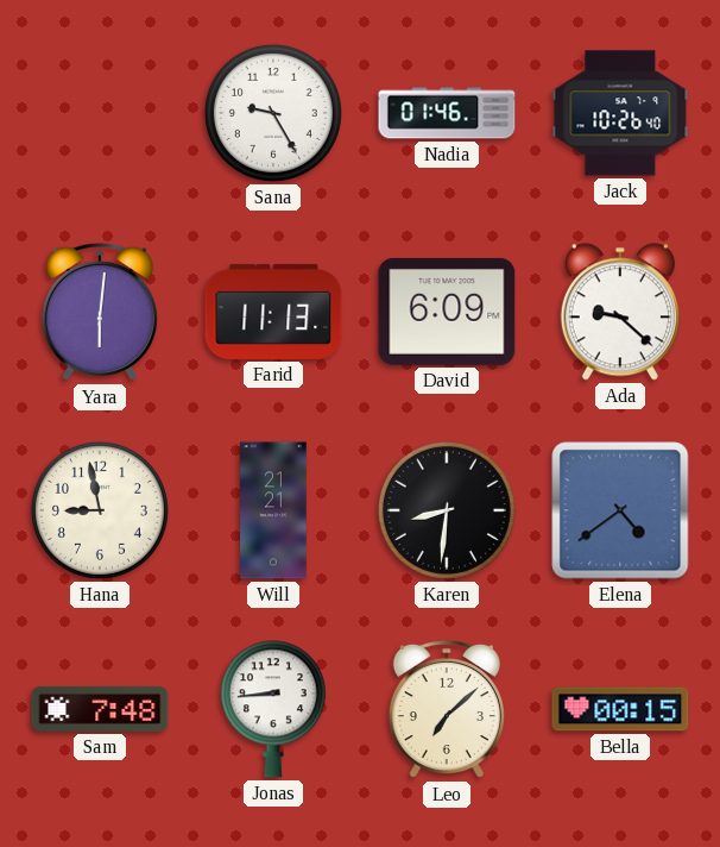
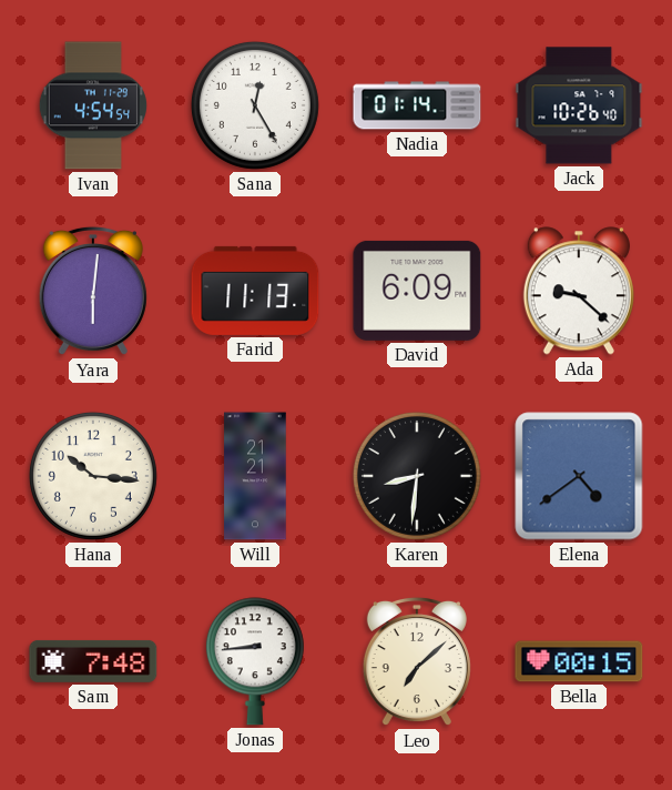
Ivan: none -> 4:54
Sana: 9:25 -> 12:25
Nadia: 01:46 -> 01:14
Hana: 8:58 -> 10:16
